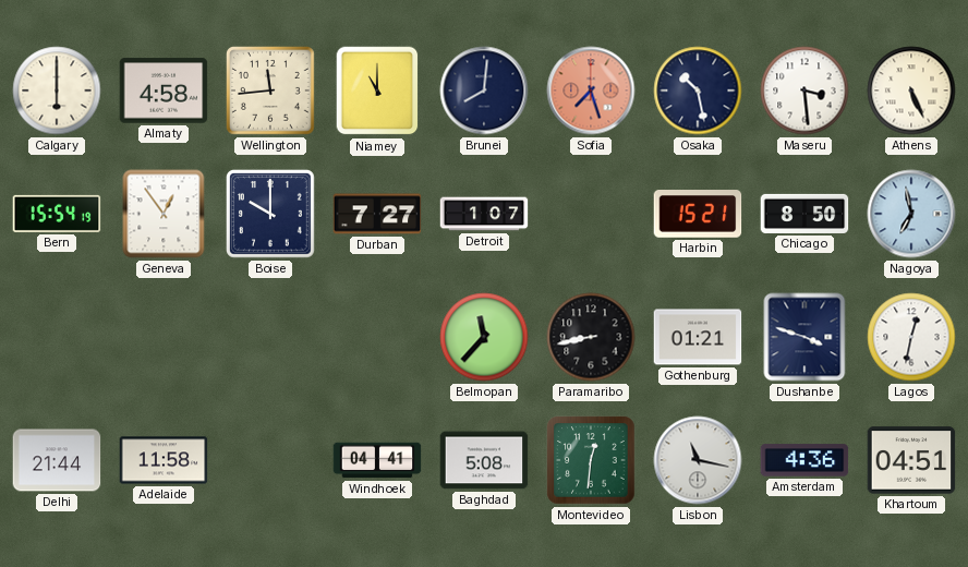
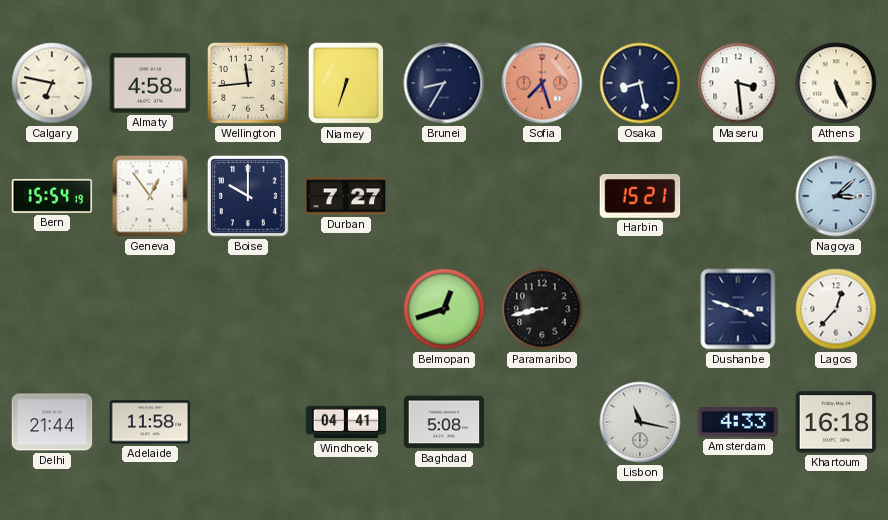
Calgary: 6:00 -> 6:47
Niamey: 11:00 -> 6:33
Brunei: 8:01 -> 8:35
Osaka: 10:28 -> 8:28
Detroit: 1:07 -> none
Chicago: 8:50 -> none
Nagoya: 6:58 -> 3:08
Belmopan: 11:37 -> 12:42
Gothenburg: 01:21 -> none
Lagos: 12:32 -> 12:37
Montevideo: 12:31 -> none
Amsterdam: 4:36 -> 4:33
Khartoum: 04:51 -> 16:18
